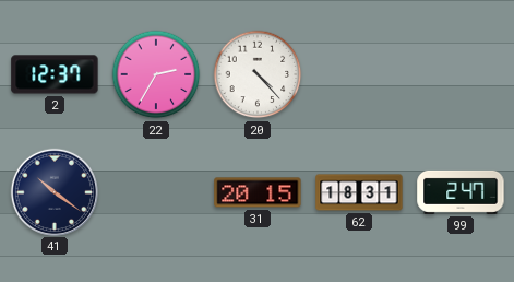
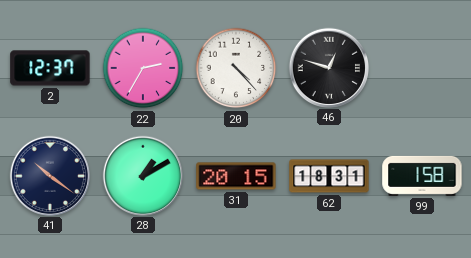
46: none -> 12:48
28: none -> 1:10
99: 2:47 -> 1:58
